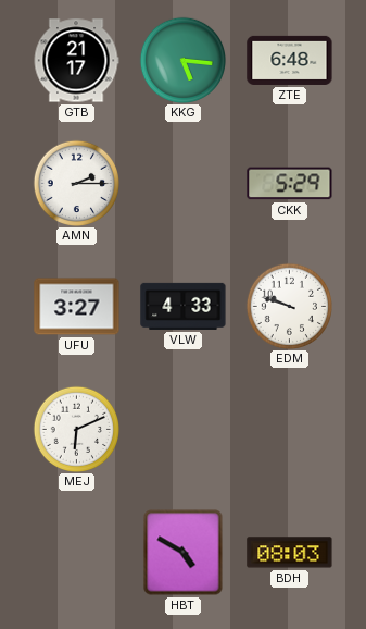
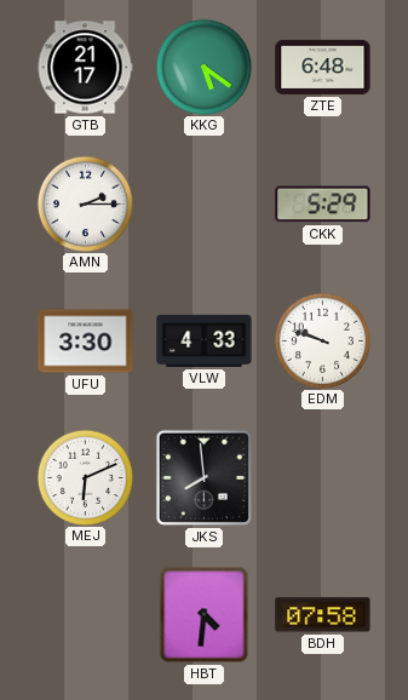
KKG: 5:16 -> 5:21
UFU: 3:27 -> 3:30
JKS: none -> 7:59
HBT: 4:50 -> 4:31
BDH: 08:03 -> 07:58
